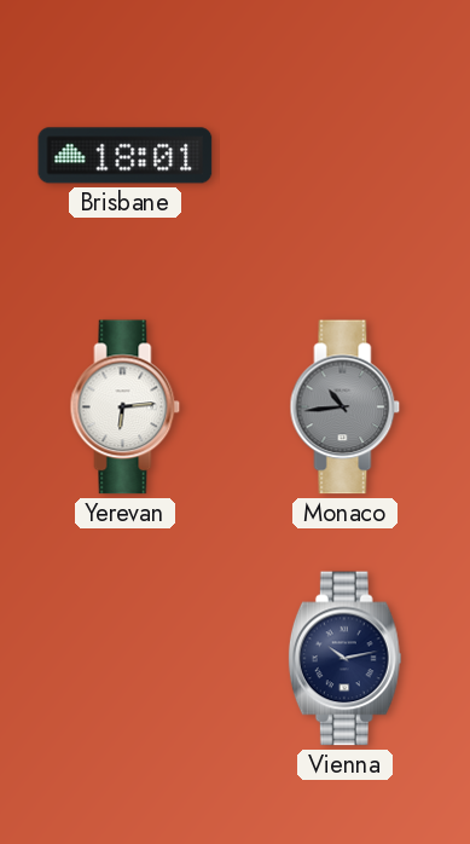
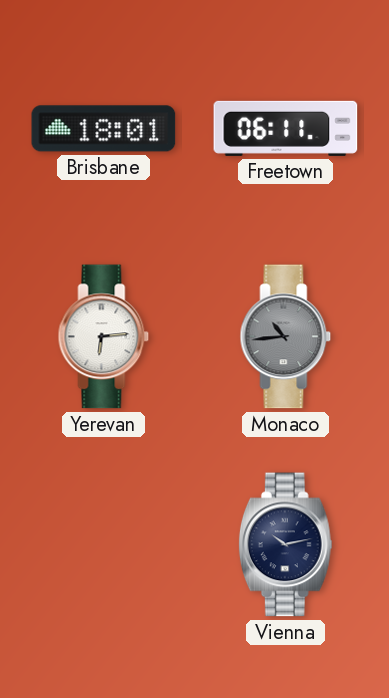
Freetown: none -> 06:11
